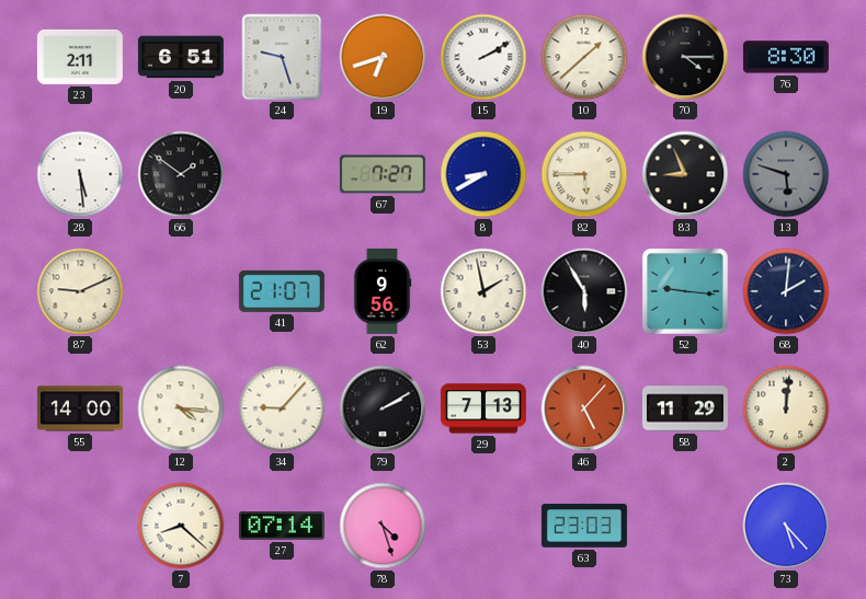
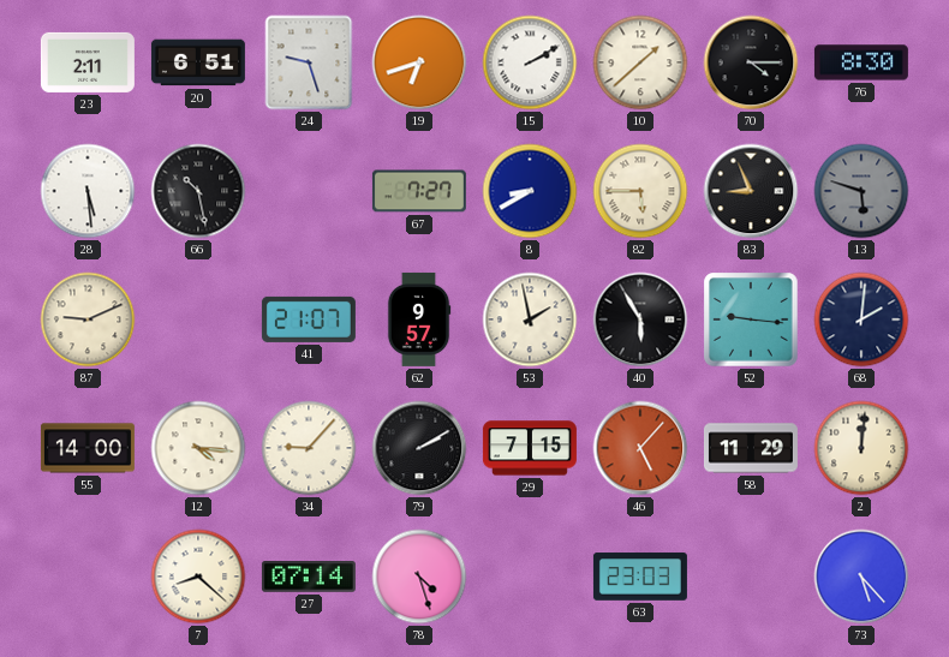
66: 1:51 -> 10:28
62: 9:56 -> 9:57
29: 7:13 -> 7:15
